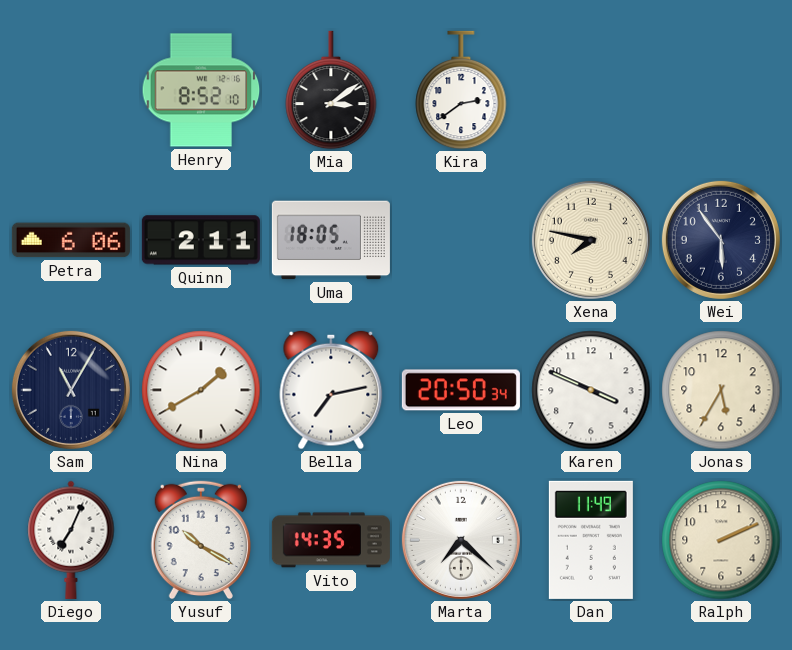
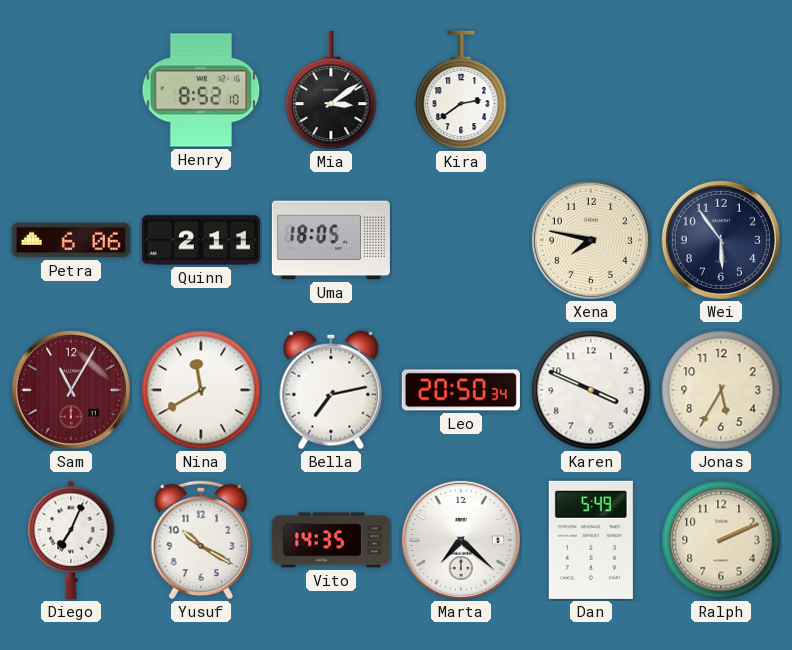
Sam dial: navy -> burgundy
Nina: 1:40 -> 11:40
Dan: 11:49 -> 5:49
